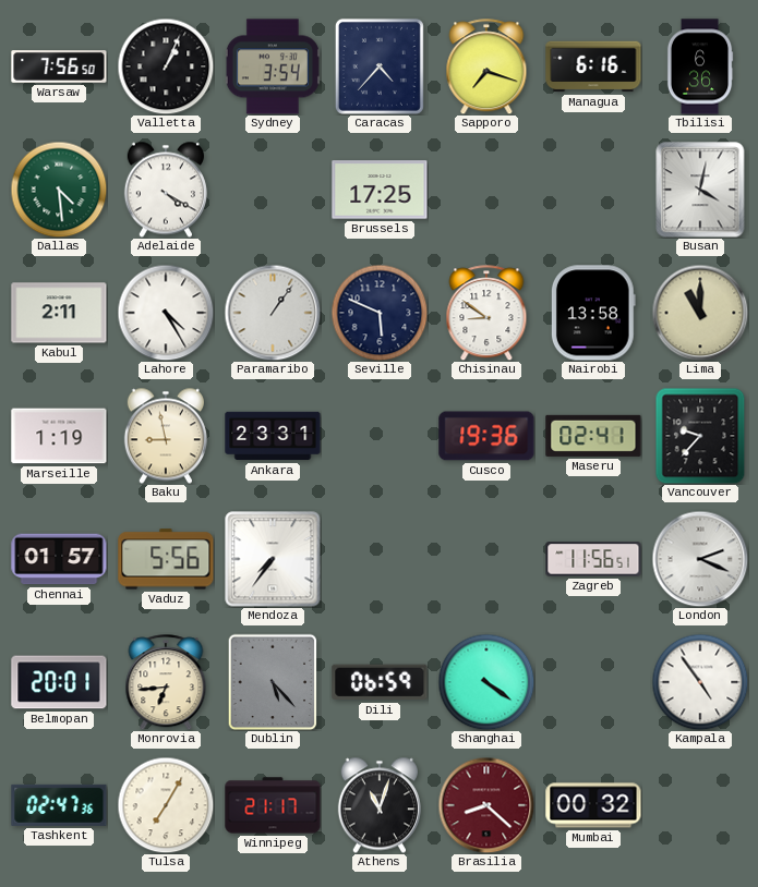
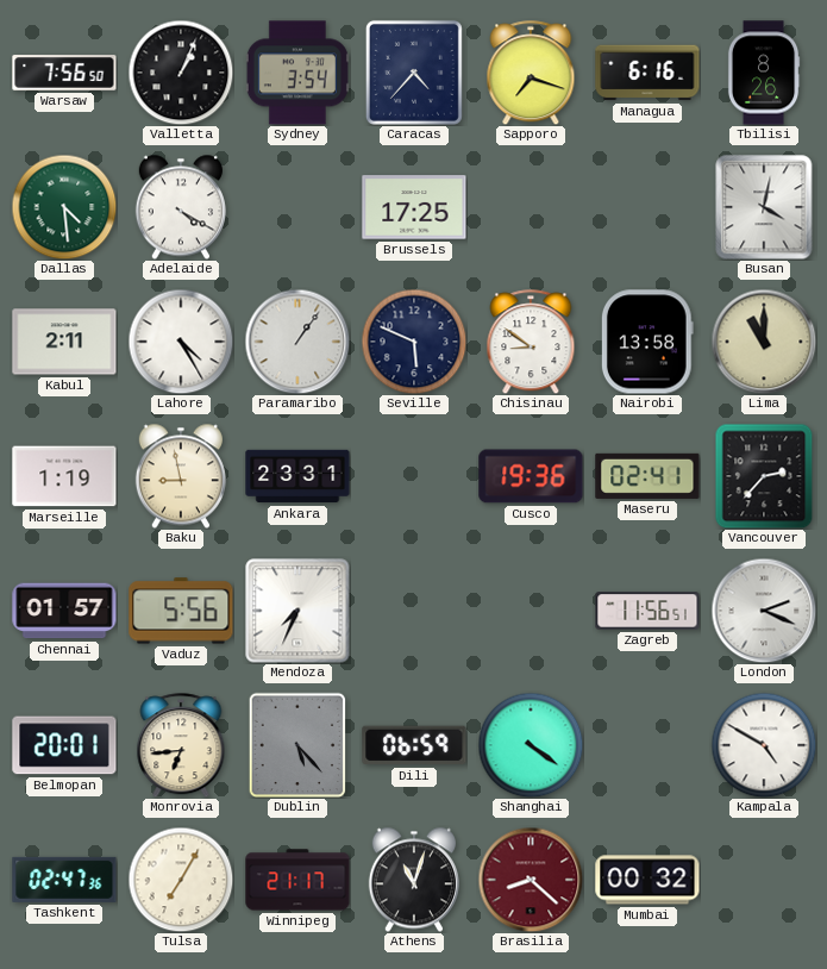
Tbilisi: 6:36 -> 8:26
Vancouver: 9:37 -> 2:37
Mendoza: 7:36 -> 7:34
Kampala: 4:54 -> 4:50
